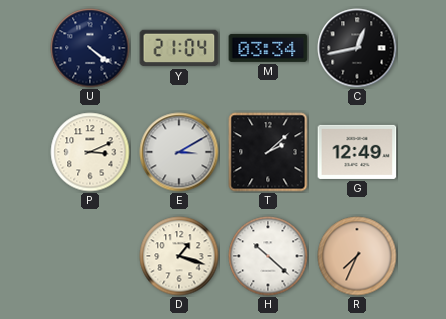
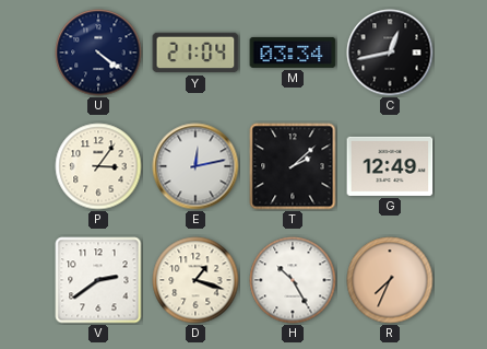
P: 3:11 -> 3:06
E: 3:10 -> 12:13
V: none -> 2:39
H: 10:22 -> 10:25
